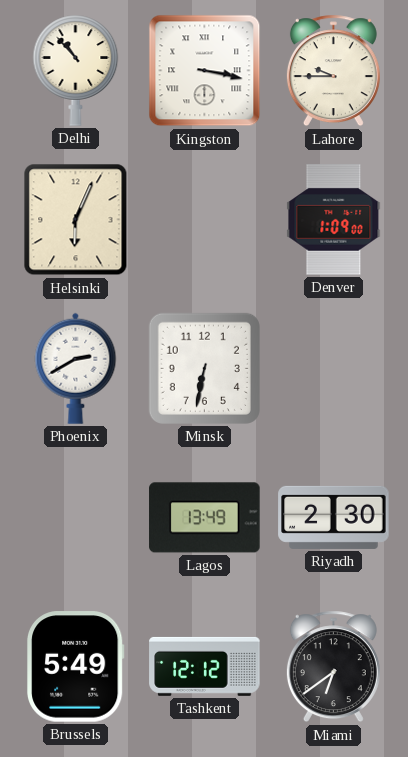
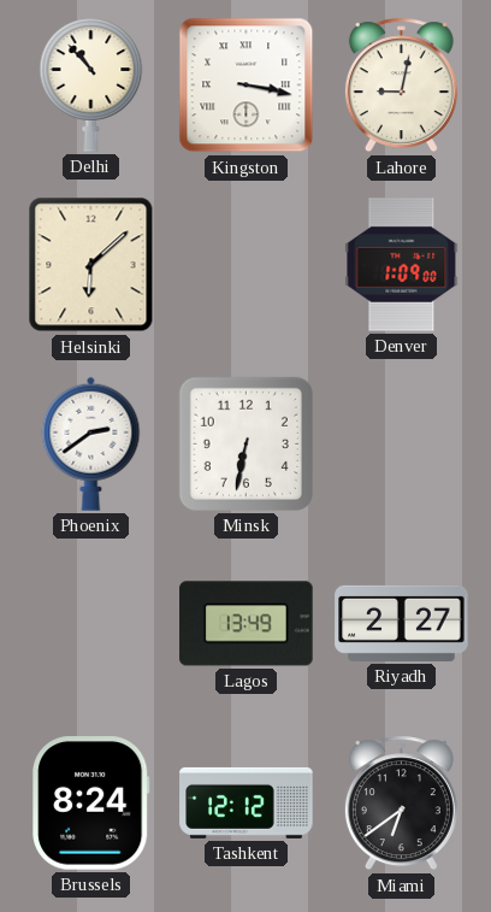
Lahore: 9:45 -> 9:02
Helsinki: 6:04 -> 6:08
Phoenix: 2:40 -> 2:39
Riyadh: 2:30 -> 2:27
Brussels: 5:49 -> 8:24
